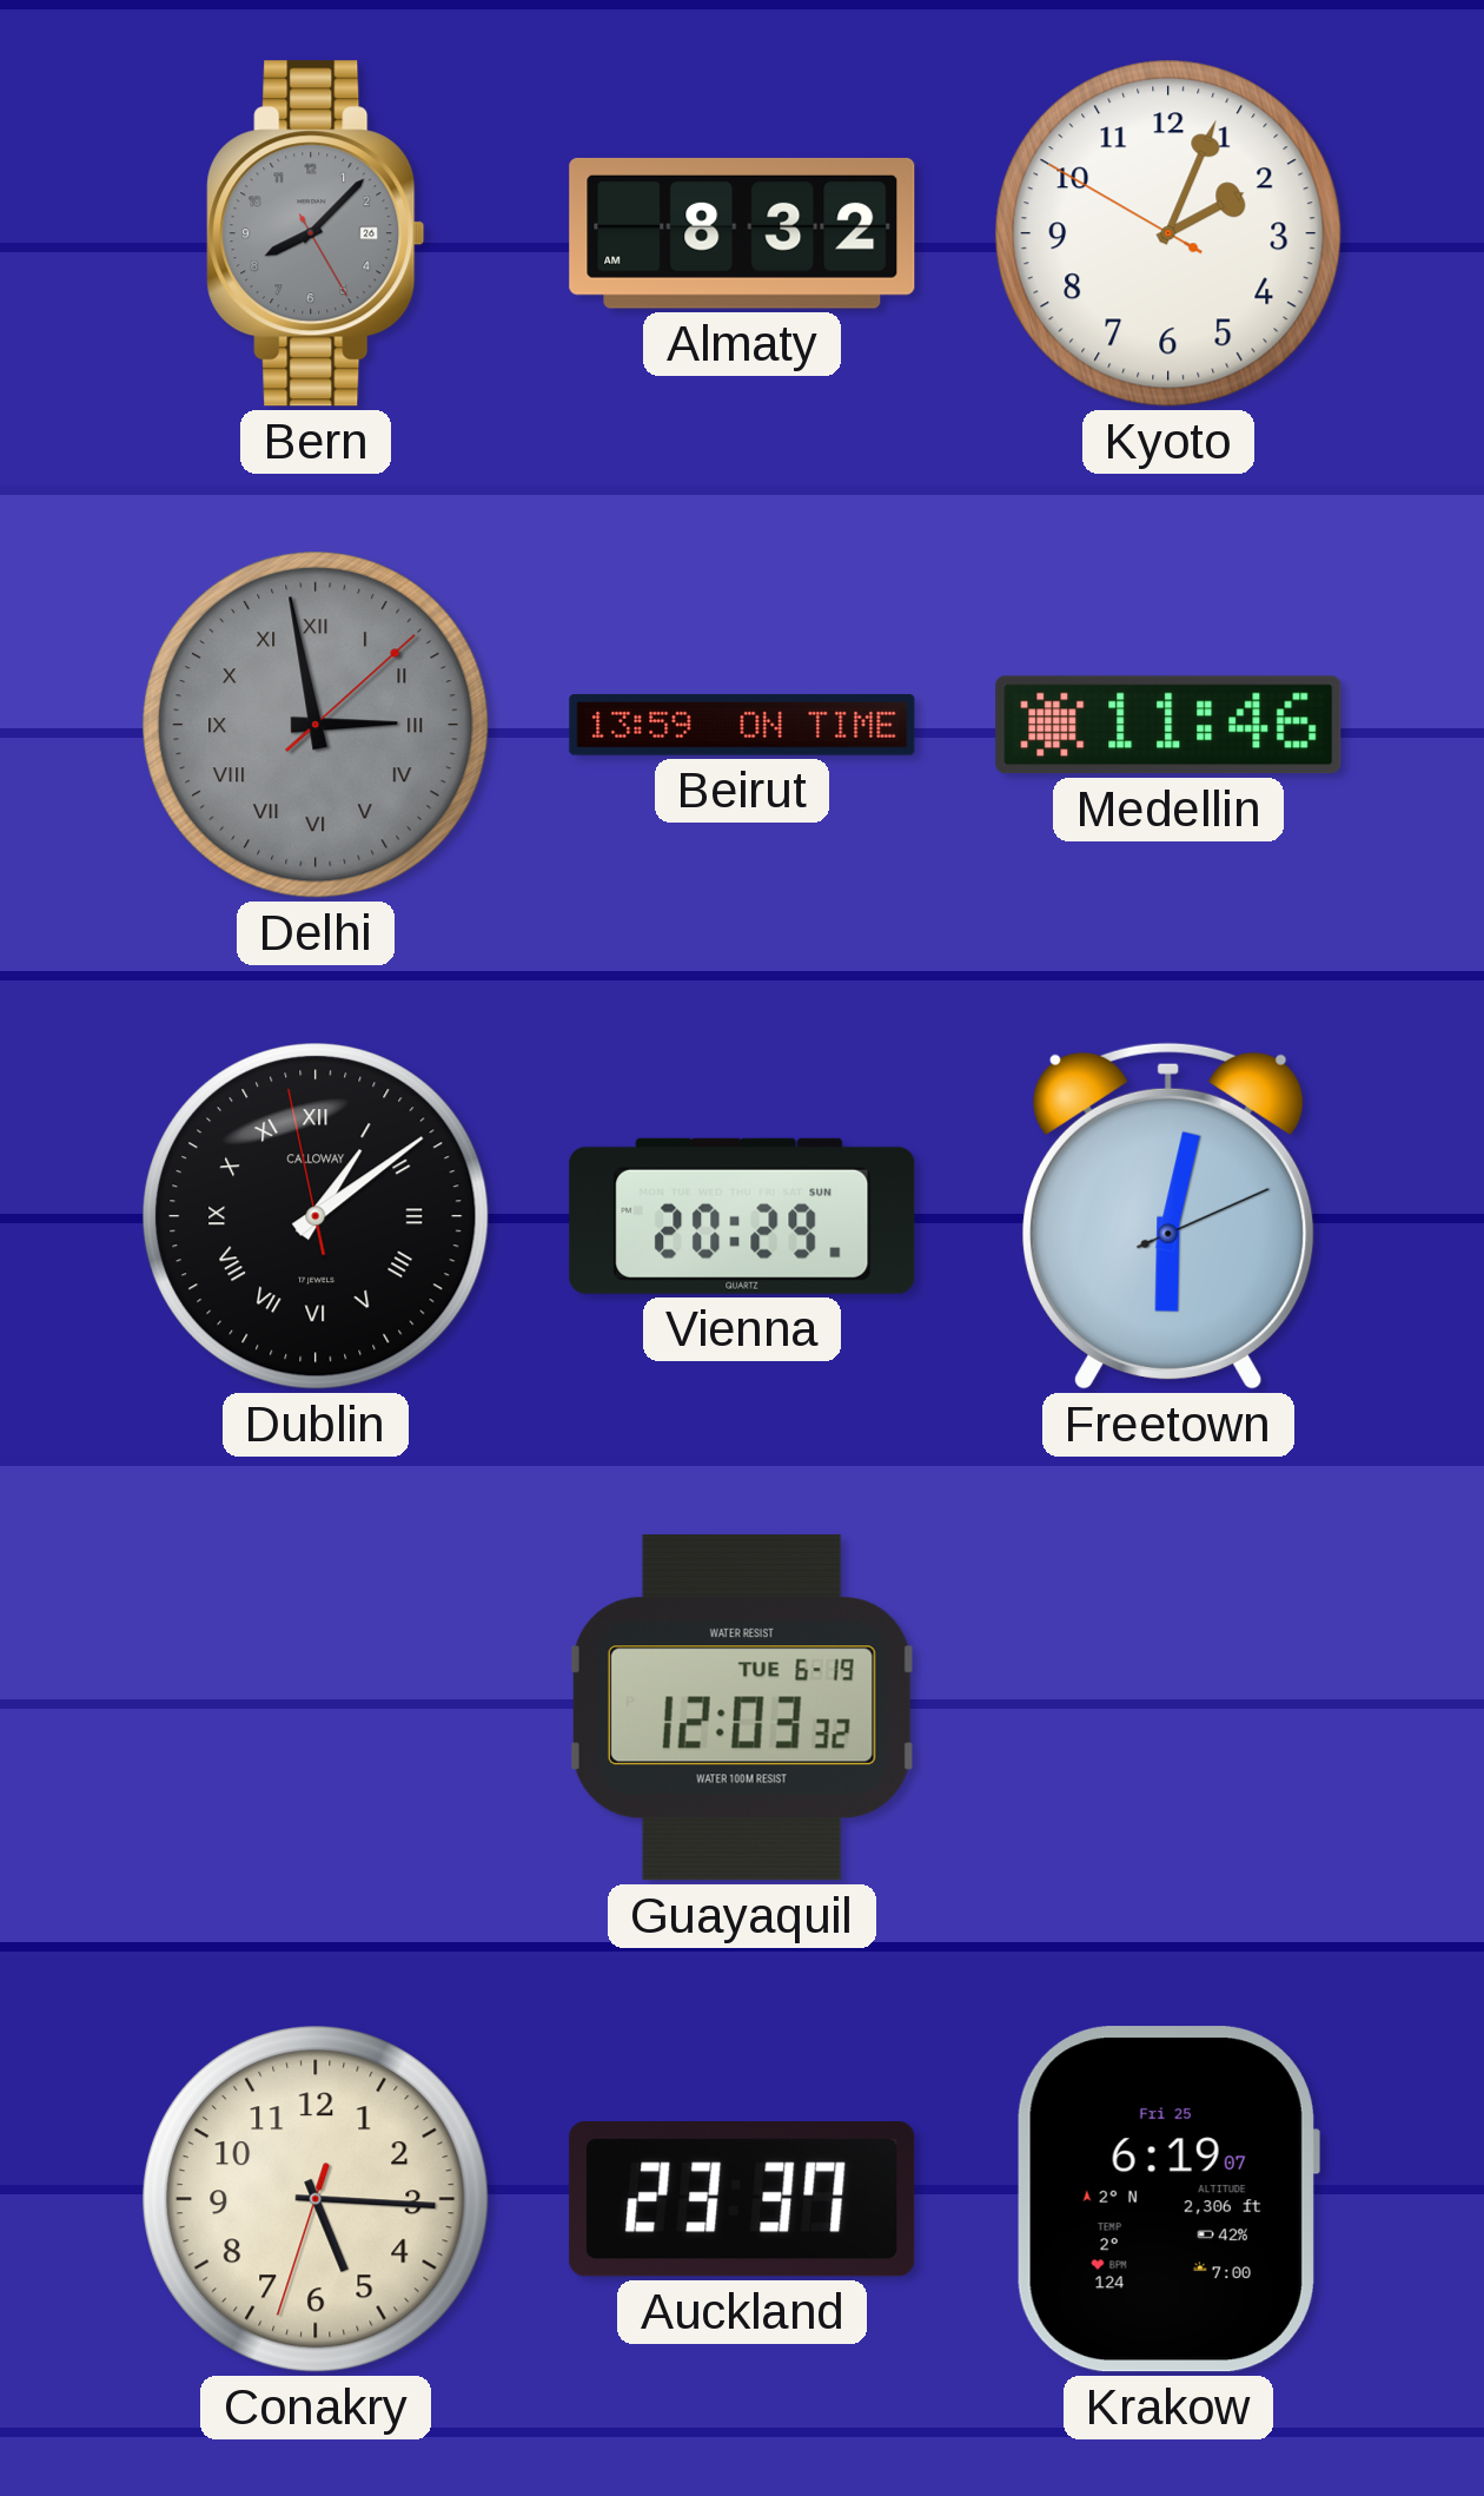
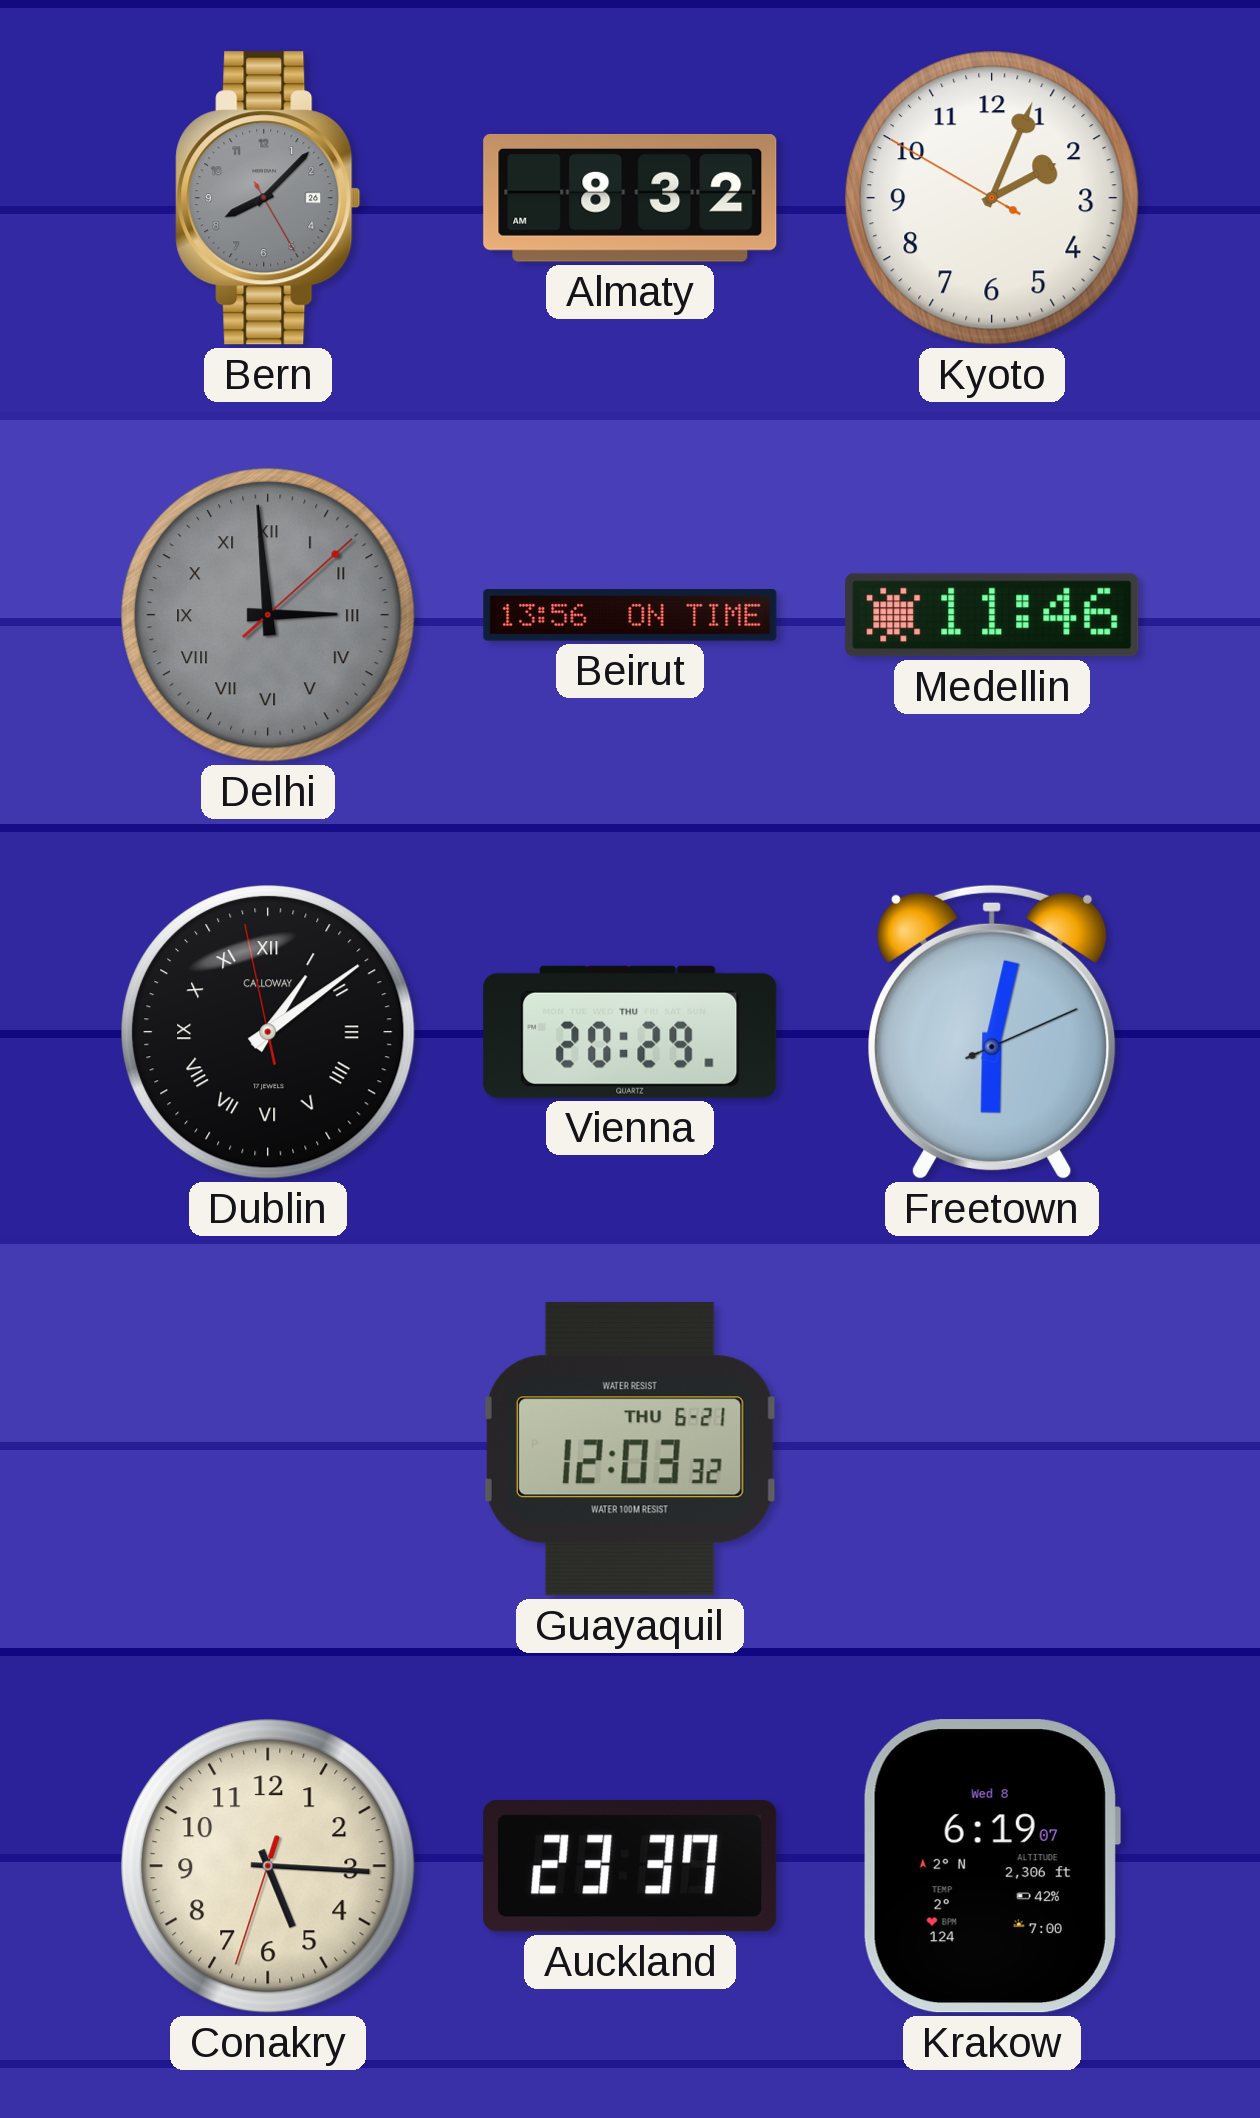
Delhi: 2:58 -> 2:59
Beirut: 13:59 -> 13:56
Vienna date: SUN -> THU
Guayaquil date: TUE 6-19 -> THU 6-21
Krakow date: Fri 25 -> Wed 8
